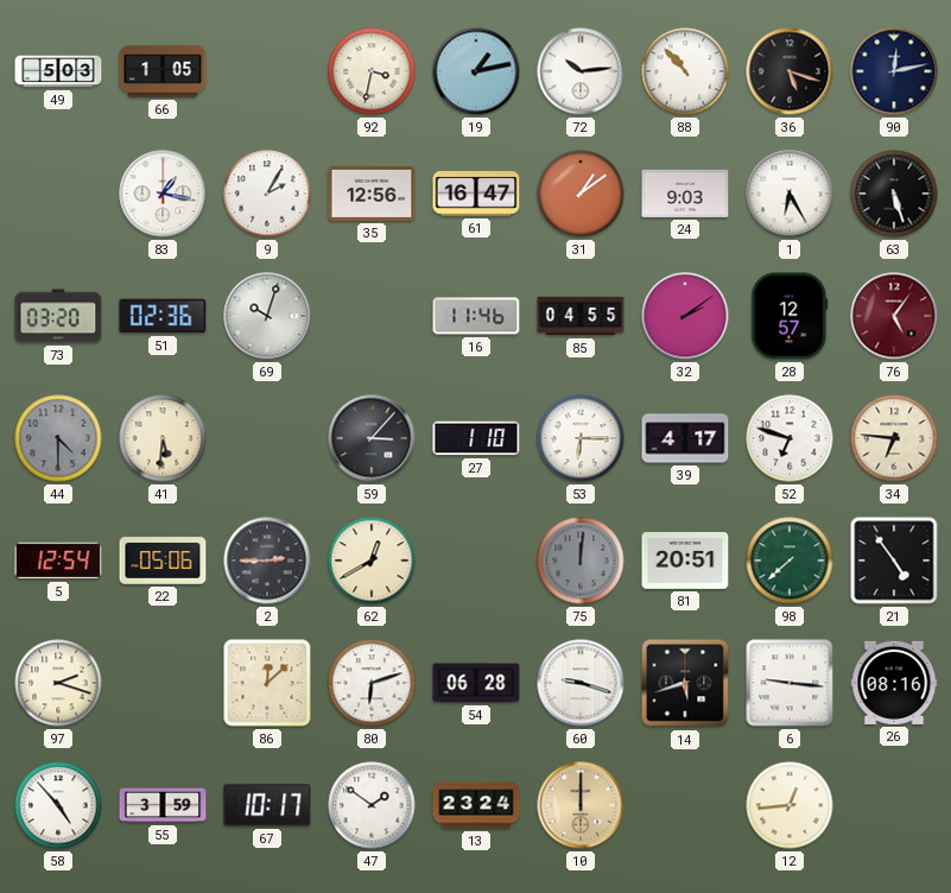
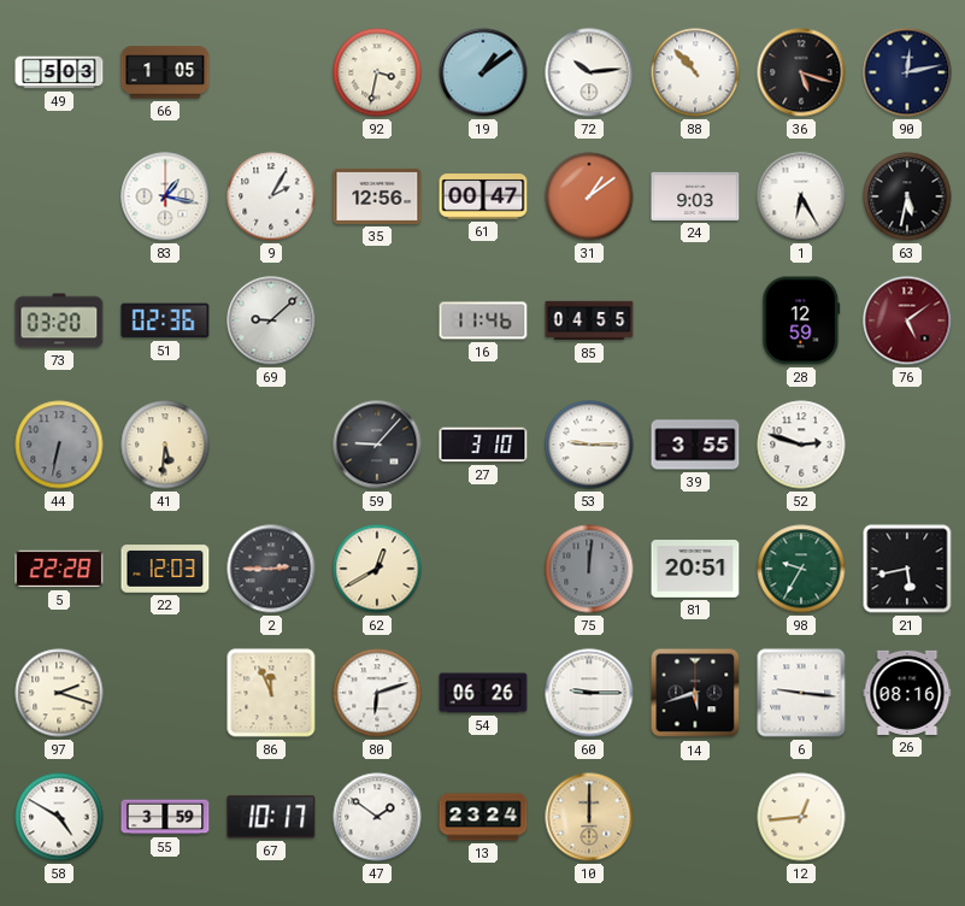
19: 1:13 -> 1:09
61: 16:47 -> 00:47
63: 5:27 -> 5:32
69: 10:03 -> 9:08
32: 2:09 -> none
28: 12:57 -> 12:59
76: 5:06 -> 5:09
44: 4:30 -> 6:32
59: 3:07 -> 9:07
27: 1:10 -> 3:10
53: 6:15 -> 9:15
39: 4:17 -> 3:55
52: 6:48 -> 2:48
34: 6:46 -> none
5: 12:54 -> 22:28
22: 05:06 -> 12:03
98: 7:38 -> 9:35
21: 4:54 -> 5:43
86: 12:08 -> 11:56
54: 06:28 -> 06:26
60: 9:18 -> 9:15
58: 4:53 -> 4:50
